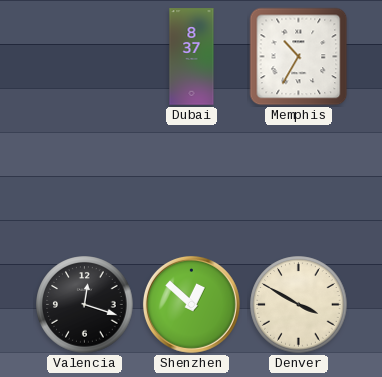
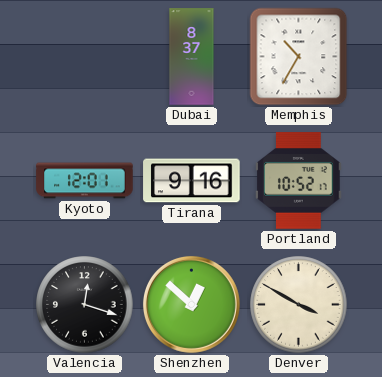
Kyoto: none -> 12:01
Tirana: none -> 9:16
Portland: none -> 10:52
